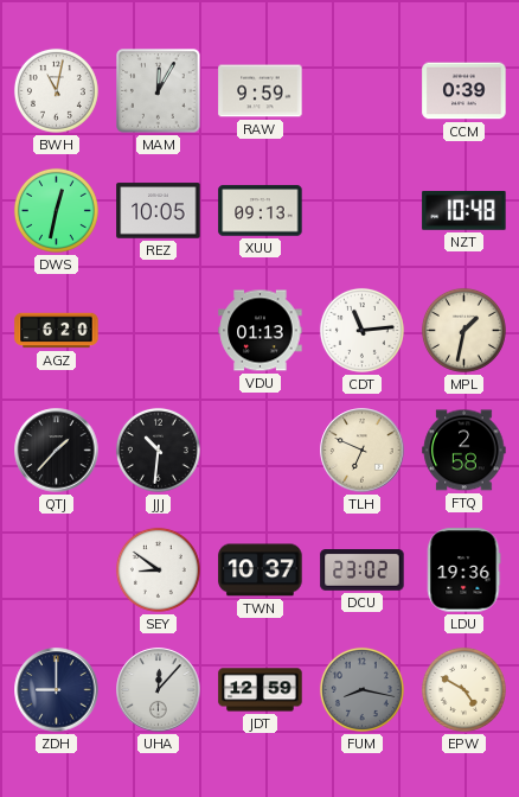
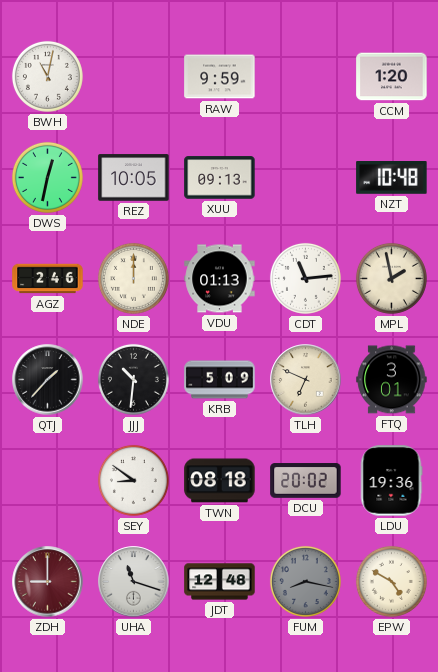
MAM: 12:05 -> none
CCM: 0:39 -> 1:20
AGZ: 6:20 -> 2:46
NDE: none -> 12:00
MPL: 1:32 -> 1:58
KRB: none -> 5:09
FTQ: 2:58 -> 3:01
TWN: 10:37 -> 08:18
DCU: 23:02 -> 20:02
ZDH dial: navy -> burgundy
UHA: 12:07 -> 11:18
JDT: 12:59 -> 12:48
